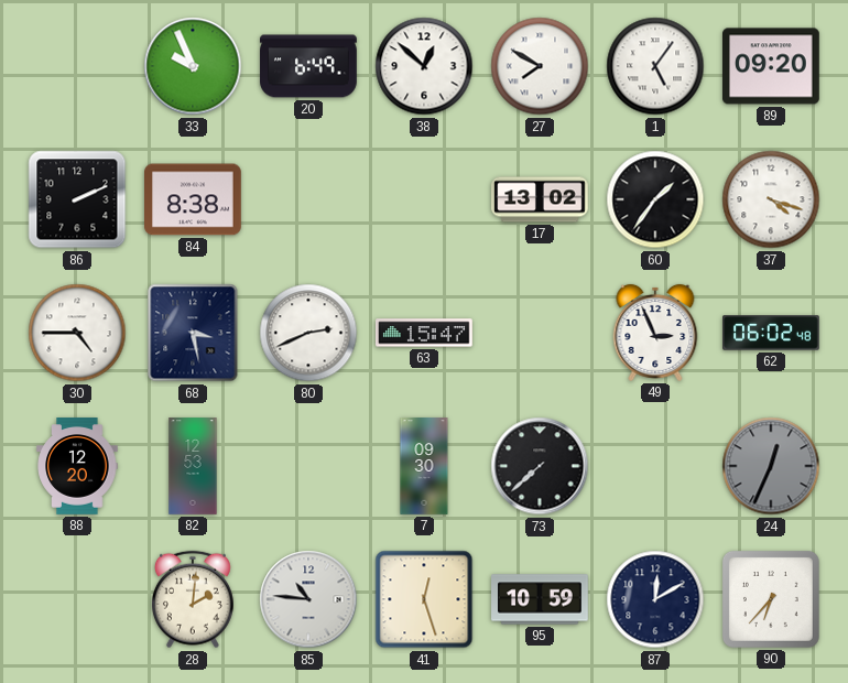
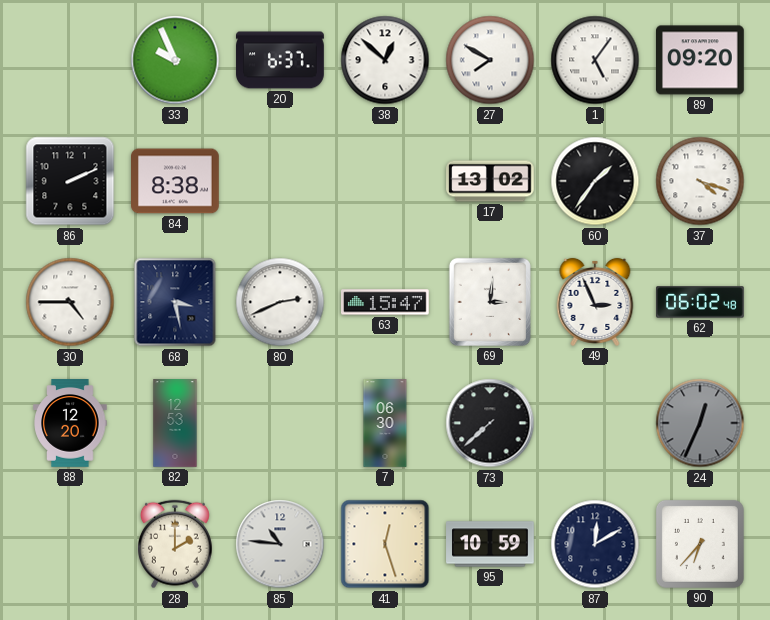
20: 6:49 -> 6:37
69: none -> 3:01
7: 09:30 -> 06:30
28: 2:01 -> 2:00
